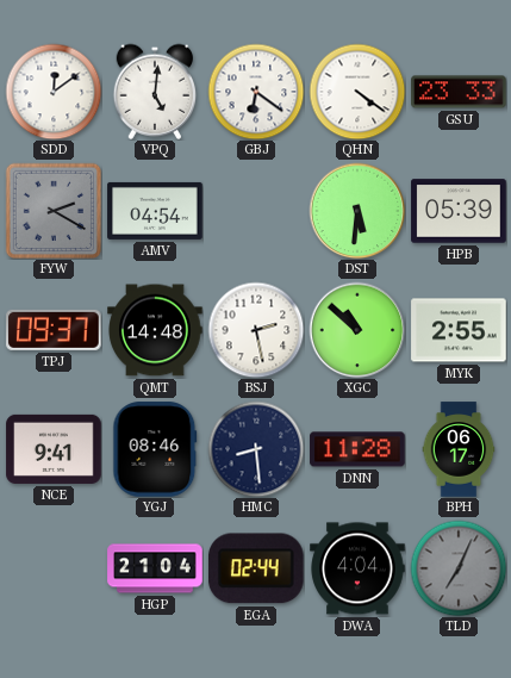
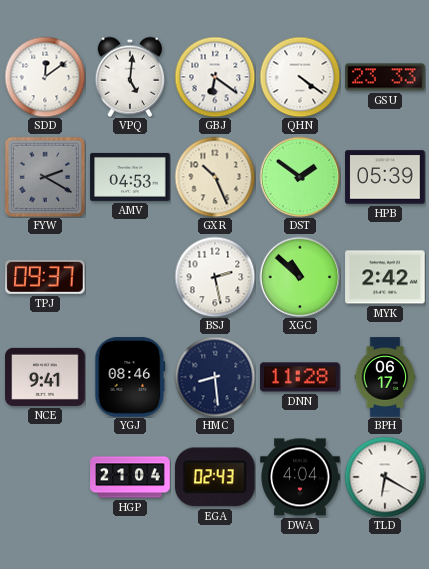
AMV: 04:54 -> 04:53
GXR: none -> 10:26
DST: 5:31 -> 1:51
QMT: 14:48 -> none
MYK: 2:55 -> 2:42
EGA: 02:44 -> 02:43
TLD: 7:04 -> 6:20
TLD dial: grey -> white
